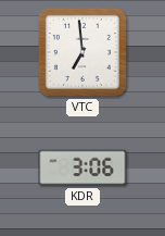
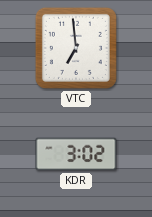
KDR: 3:06 -> 3:02
